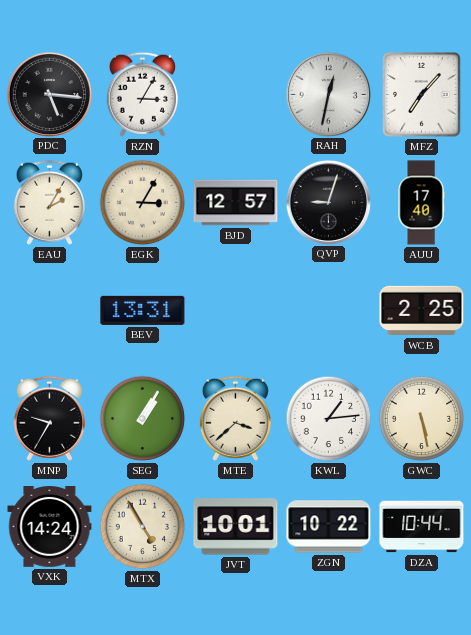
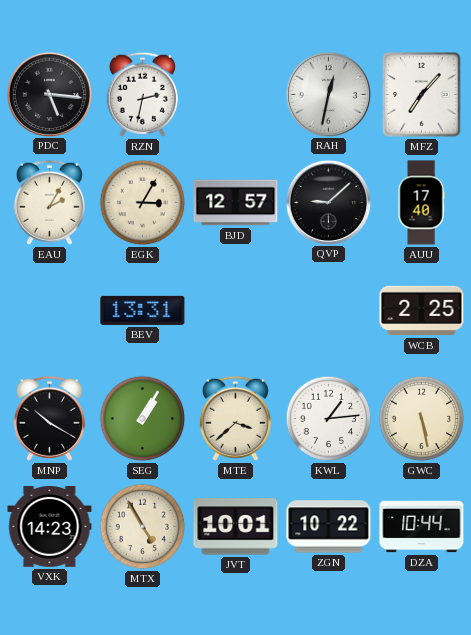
RZN: 3:05 -> 2:32
QVP: 9:03 -> 9:08
MNP: 9:35 -> 10:20
VXK: 14:24 -> 14:23
